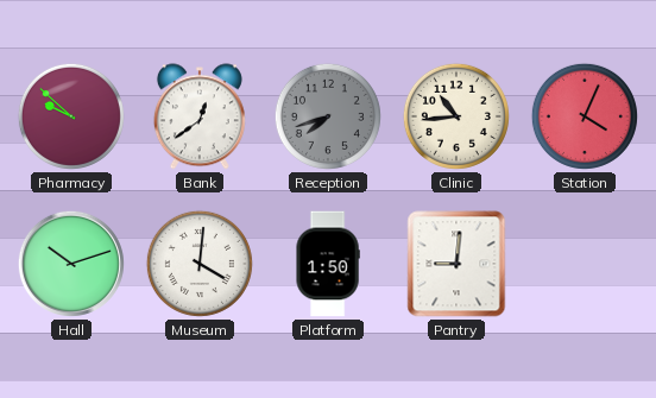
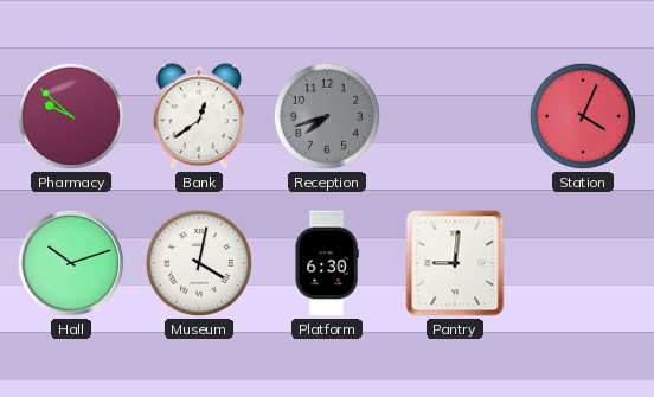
Clinic: 10:44 -> none
Museum: 4:01 -> 4:02
Platform: 1:50 -> 6:30
